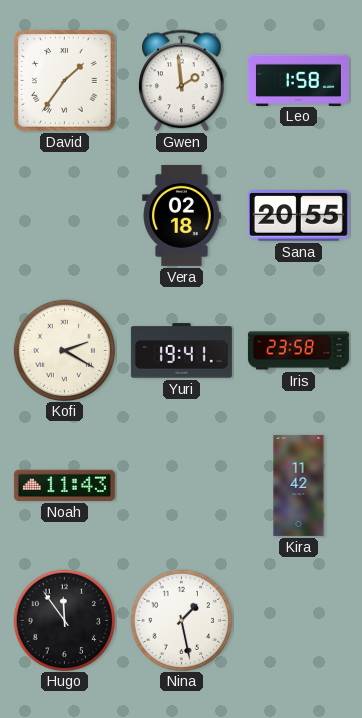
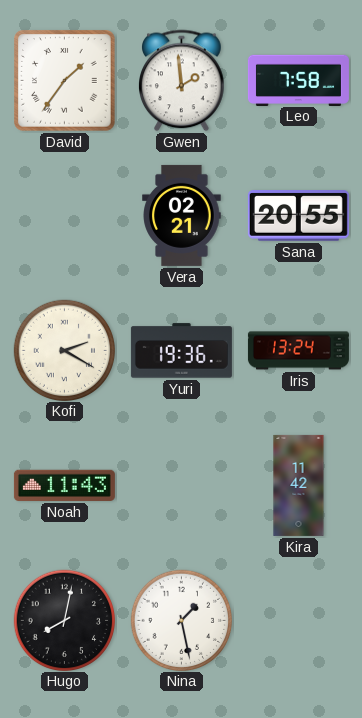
Leo: 1:58 -> 7:58
Vera: 02:18 -> 02:21
Yuri: 19:41 -> 19:36
Iris: 23:58 -> 13:24
Hugo: 11:54 -> 8:02
